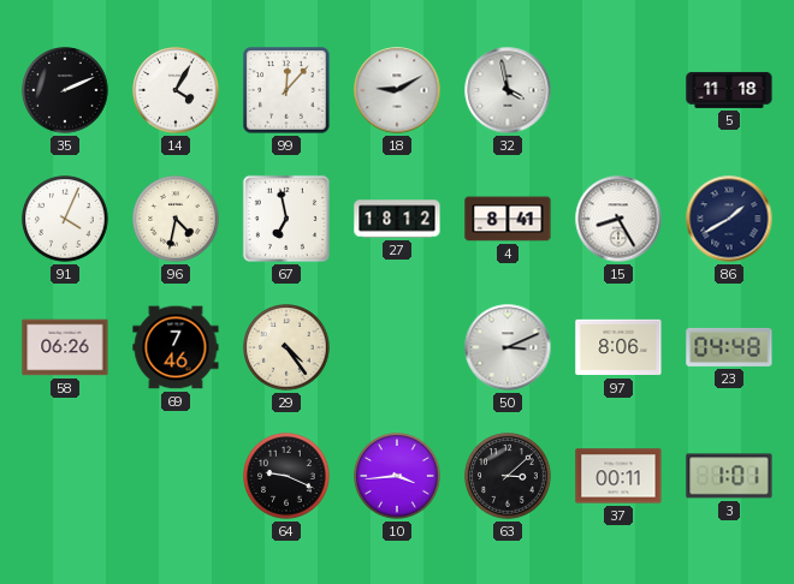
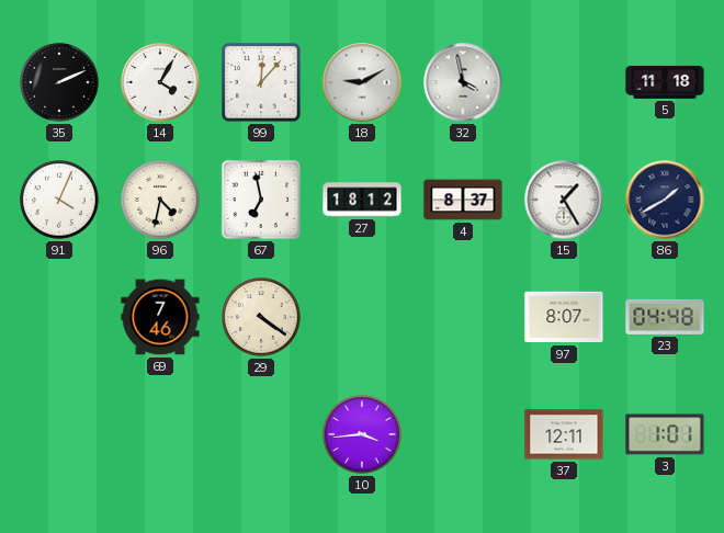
4: 8:41 -> 8:37
15: 8:25 -> 1:25
58: 06:26 -> none
29: 4:24 -> 4:21
50: 3:11 -> none
97: 8:06 -> 8:07
64: 9:19 -> none
63: 3:08 -> none
37: 00:11 -> 12:11
